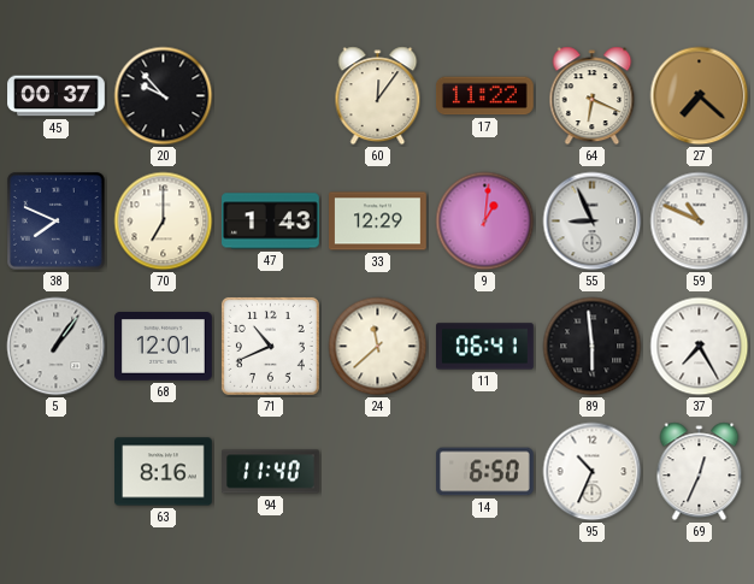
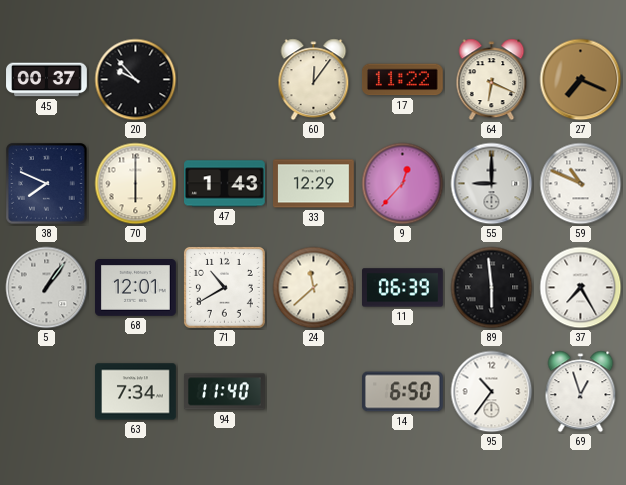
27: 7:22 -> 7:19
70: 7:00 -> 6:00
9: 1:01 -> 12:37
55: 8:56 -> 9:00
71: 10:41 -> 10:40
11: 06:41 -> 06:39
63: 8:16 -> 7:34
95: 10:34 -> 10:36
69: 12:34 -> 12:57
